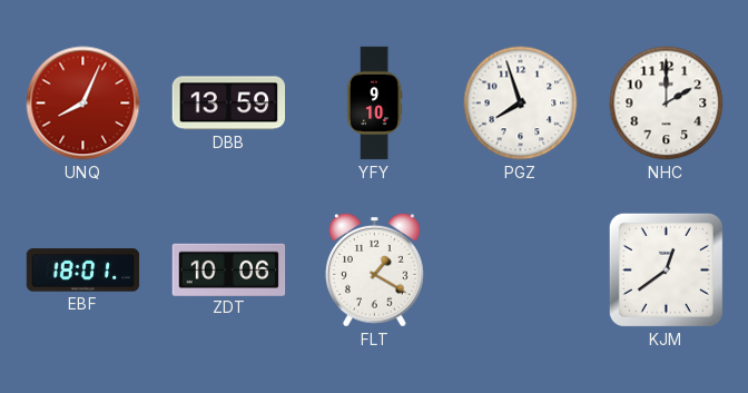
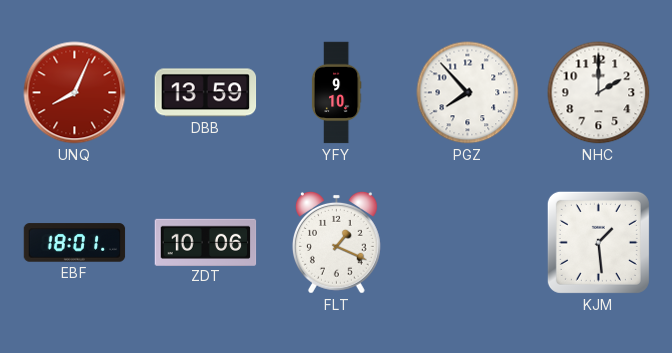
PGZ: 7:57 -> 7:53
FLT: 1:20 -> 1:19
KJM: 12:39 -> 1:29
